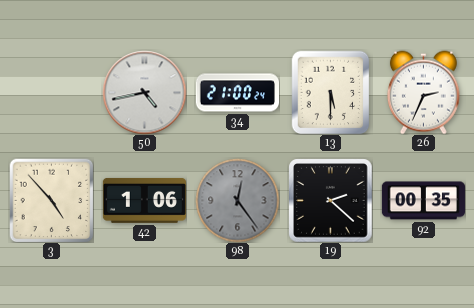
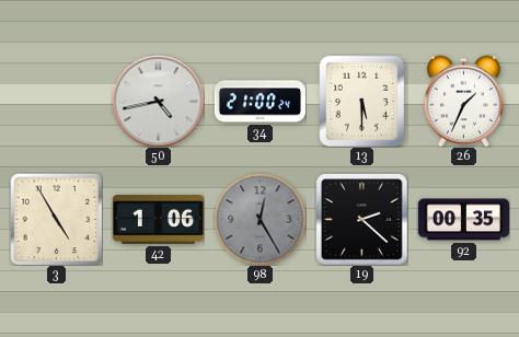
26: 2:34 -> 1:34
3: 4:53 -> 4:55
98: 12:24 -> 12:25
